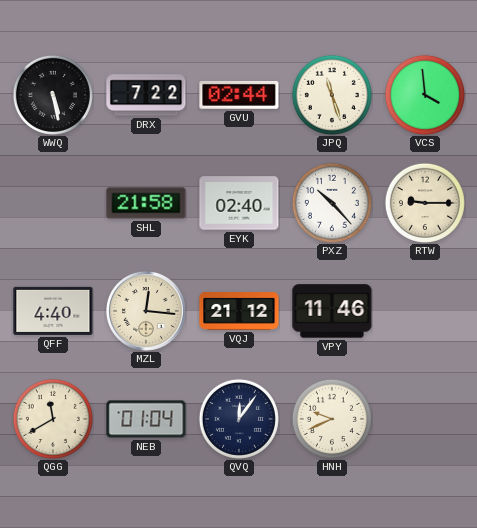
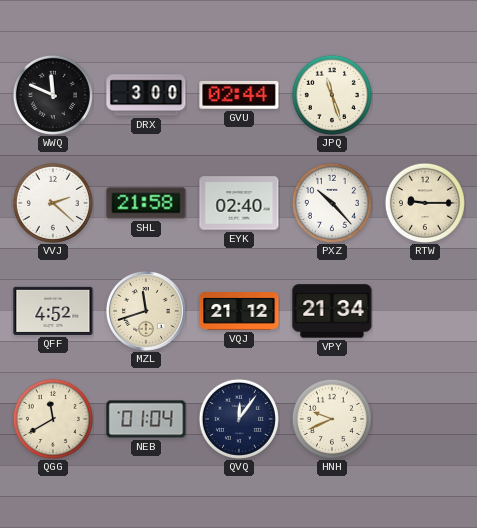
WWQ: 5:28 -> 11:49
DRX: 7:22 -> 3:00
VCS: 3:59 -> none
VVJ: none -> 2:22
QFF: 4:40 -> 4:52
MZL: 12:16 -> 11:42
VPY: 11:46 -> 21:34
